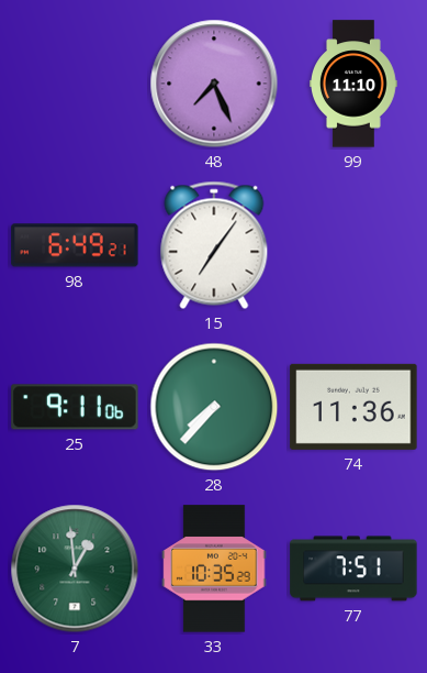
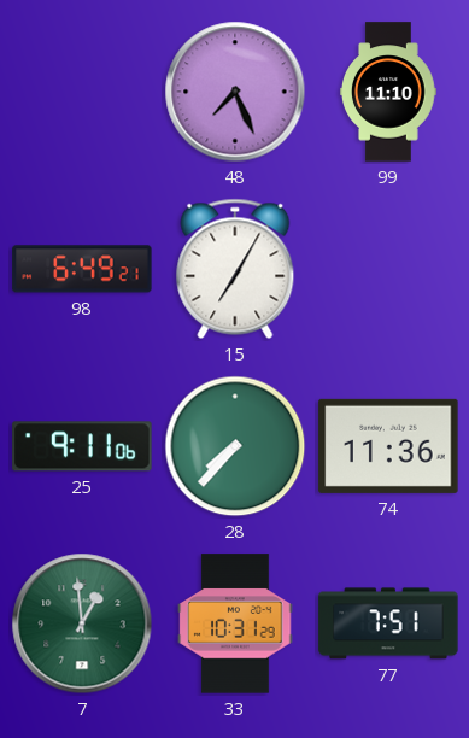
15: 7:06 -> 7:05
33: 10:35 -> 10:31
